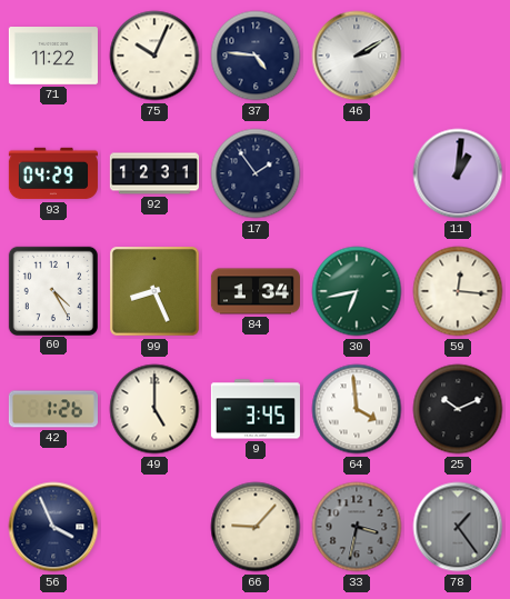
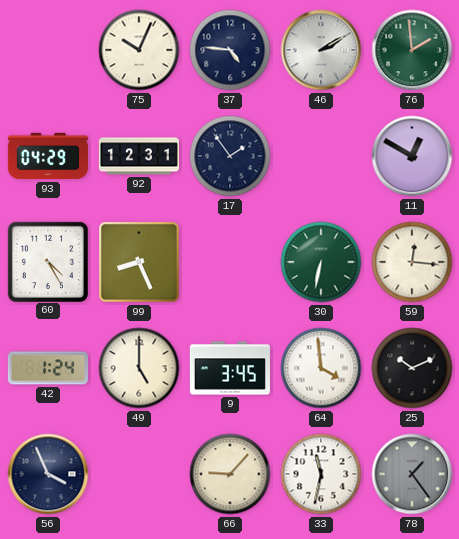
71: 11:22 -> none
76: none -> 1:59
11: 1:01 -> 12:50
84: 1:34 -> none
30: 6:43 -> 6:32
42: 1:26 -> 1:24
33: 3:32 -> 11:32
33 dial: grey -> white
